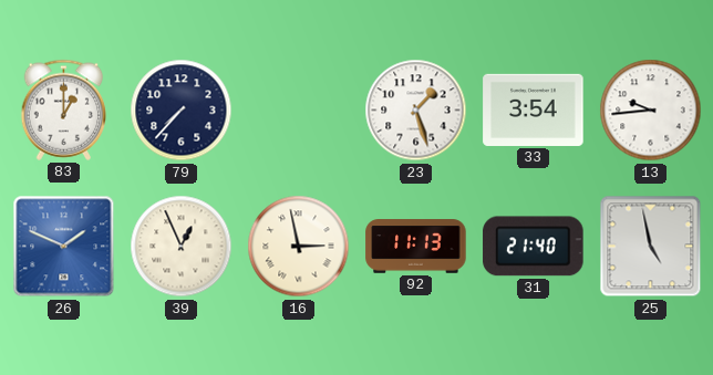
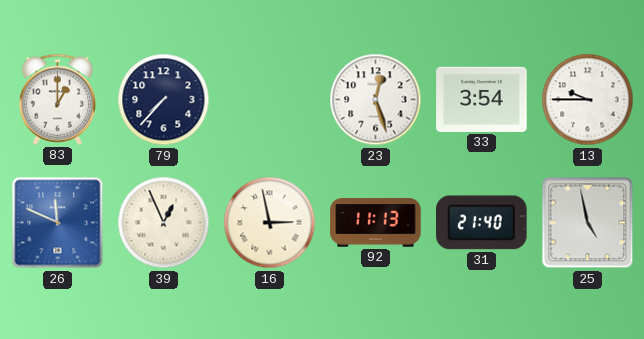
23: 1:27 -> 12:27
13: 9:44 -> 9:45
26: 1:49 -> 11:49
